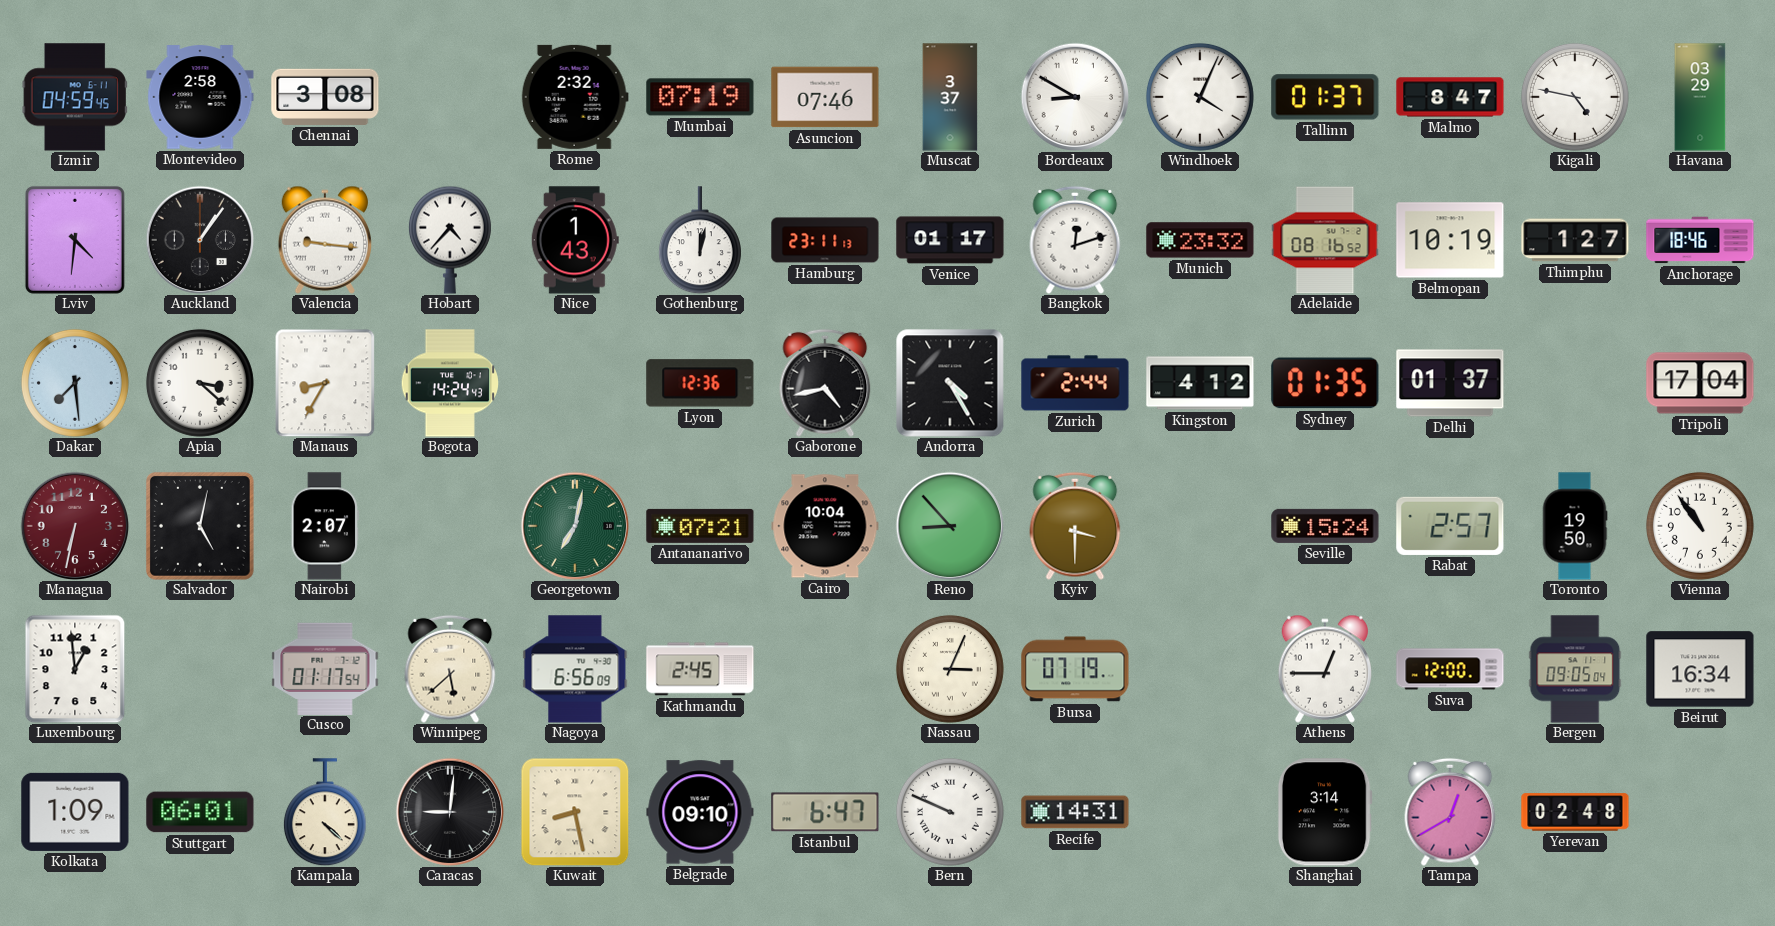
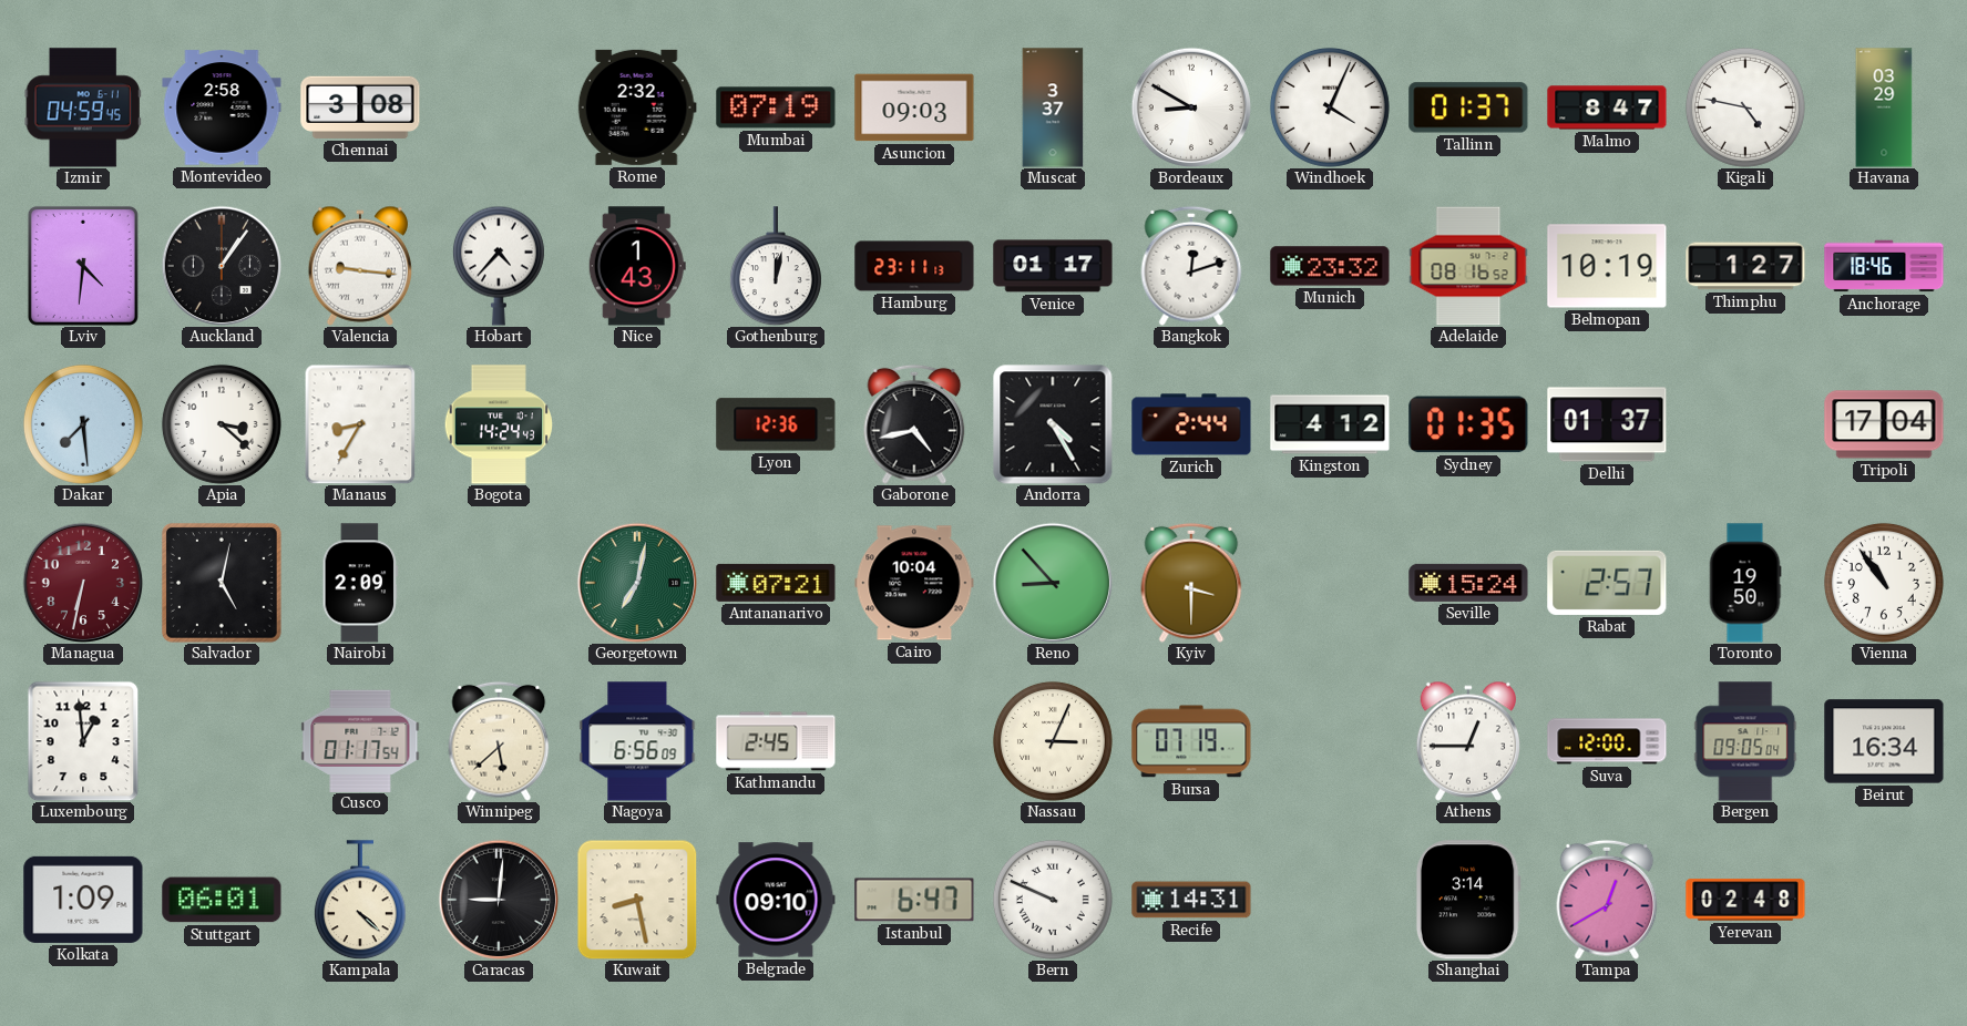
Asuncion: 07:46 -> 09:03
Nairobi: 2:07 -> 2:09
